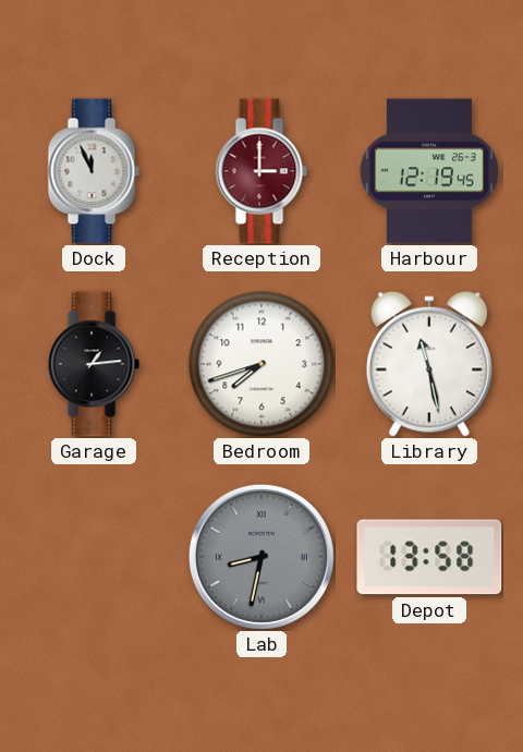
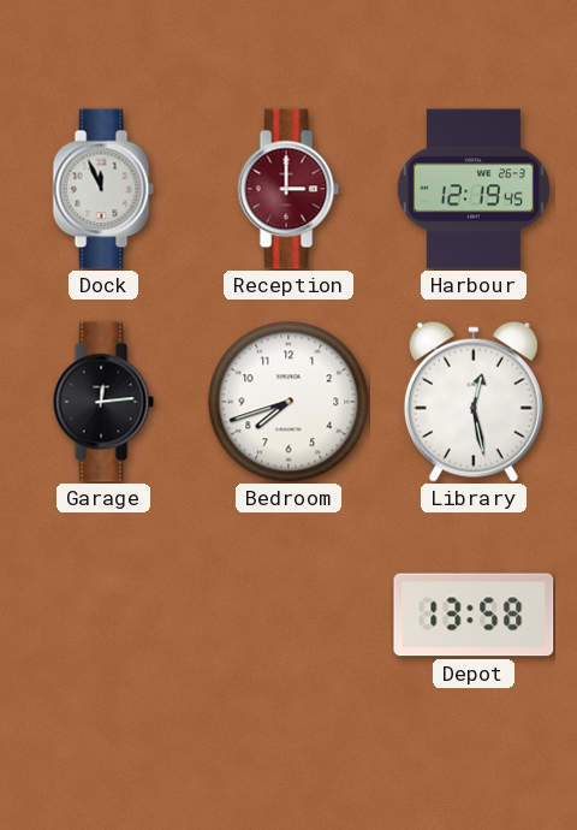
Garage: 1:14 -> 12:14
Library: 11:28 -> 12:28
Lab: 8:32 -> none
